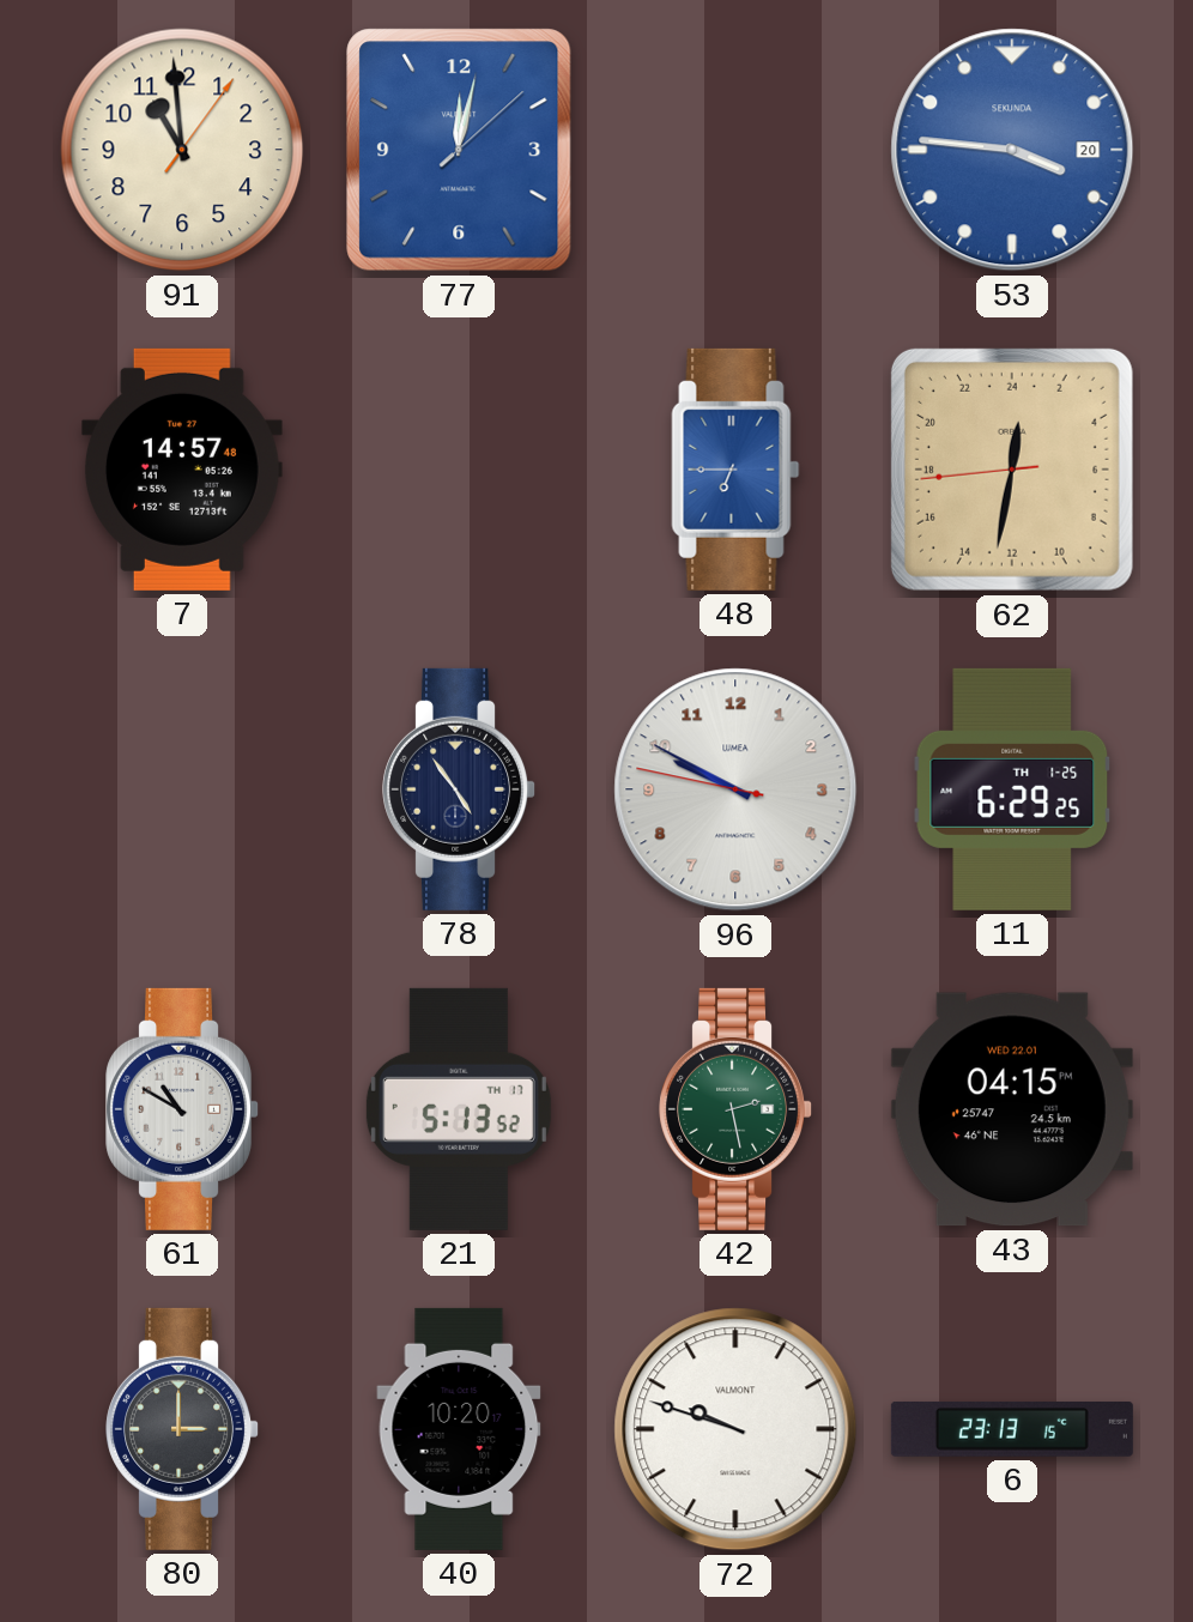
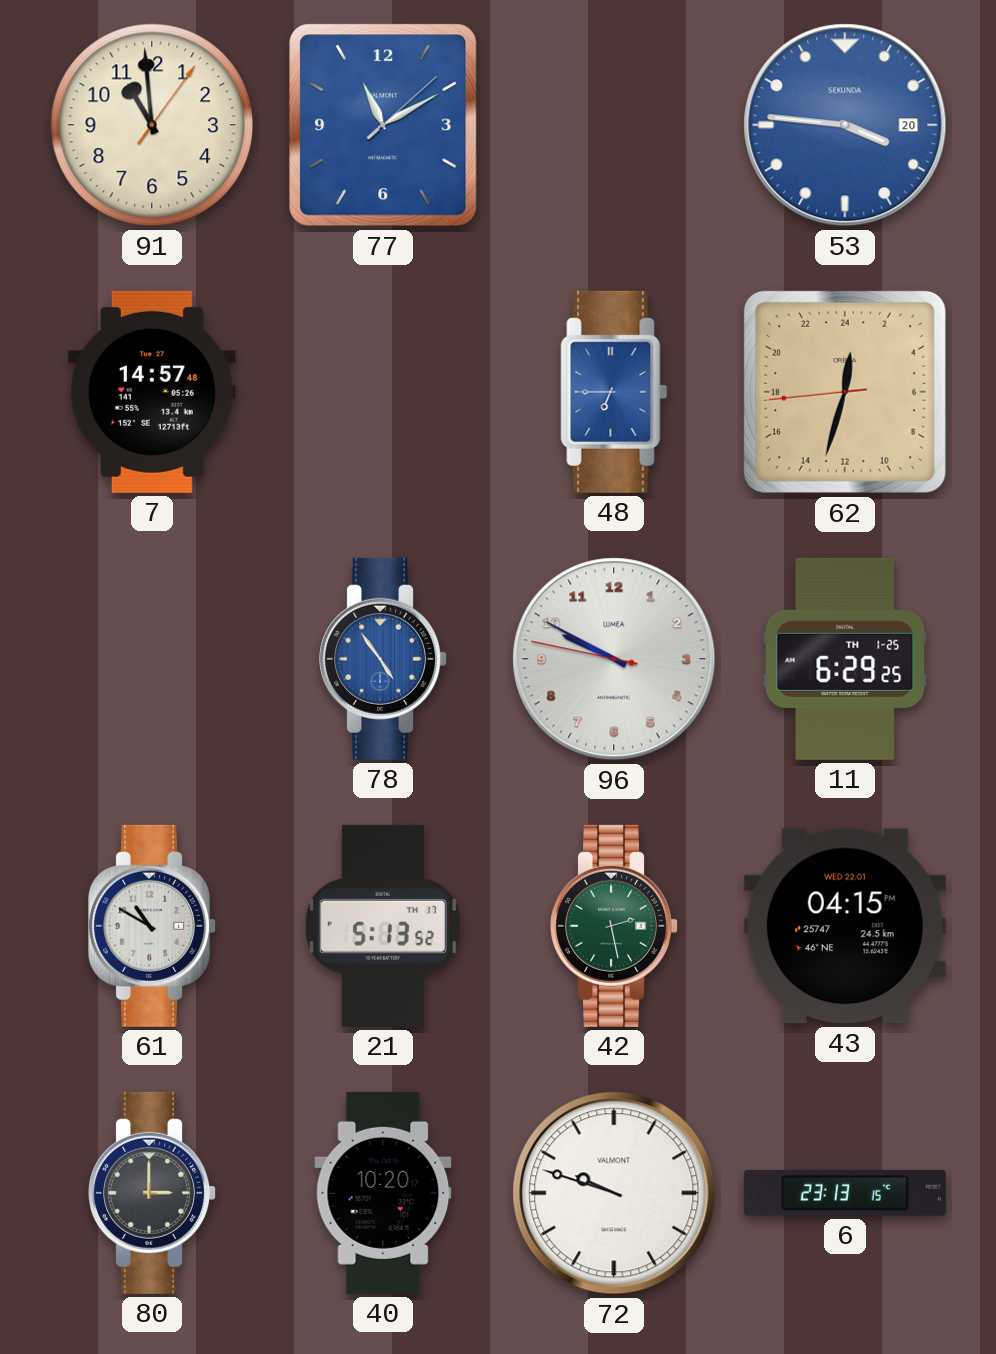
77: 12:02 -> 11:10
62: 0:31 -> 0:32
78 dial: navy -> blue
